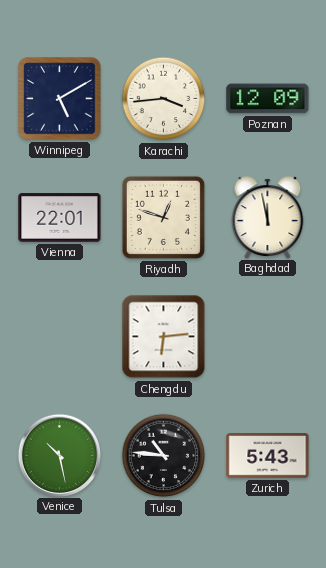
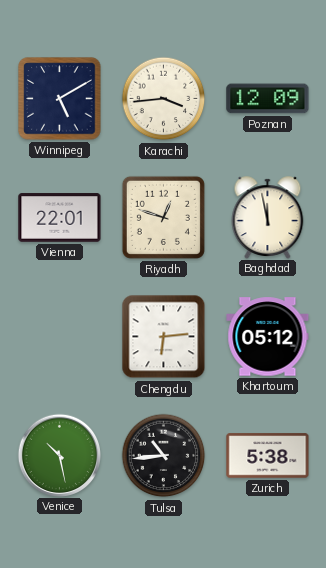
Khartoum: none -> 05:12
Tulsa: 10:46 -> 10:44
Zurich: 5:43 -> 5:38
